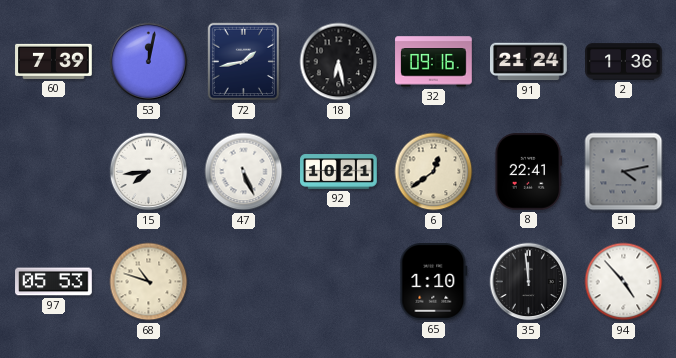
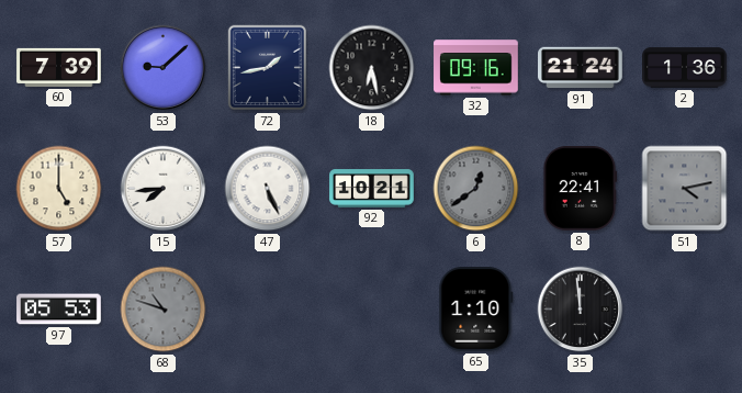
53: 12:02 -> 9:08
57: none -> 5:00
6 dial: cream -> grey
68 dial: cream -> grey
94: 4:53 -> none
